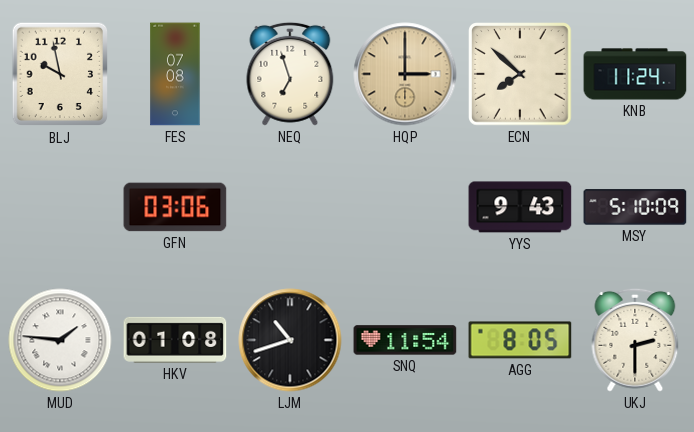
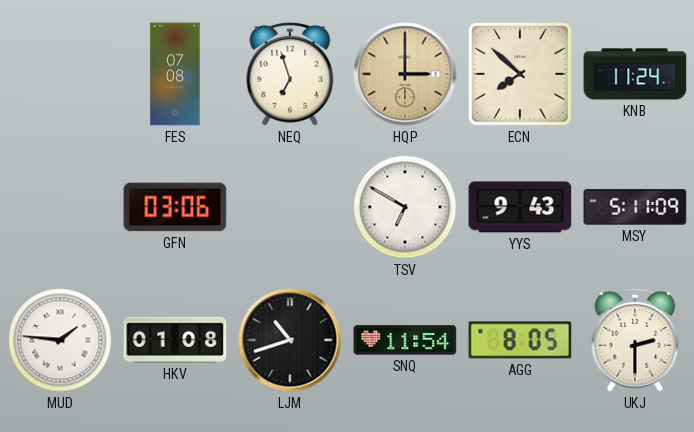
BLJ: 9:58 -> none
TSV: none -> 6:50
MSY: 5:10 -> 5:11
